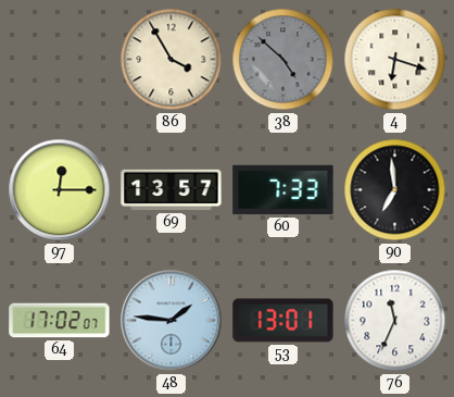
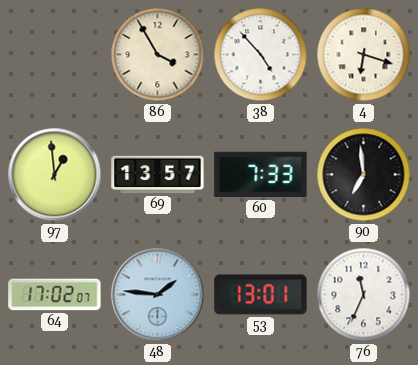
38: 4:52 -> 4:53
38 dial: grey -> white
97: 12:15 -> 12:59
